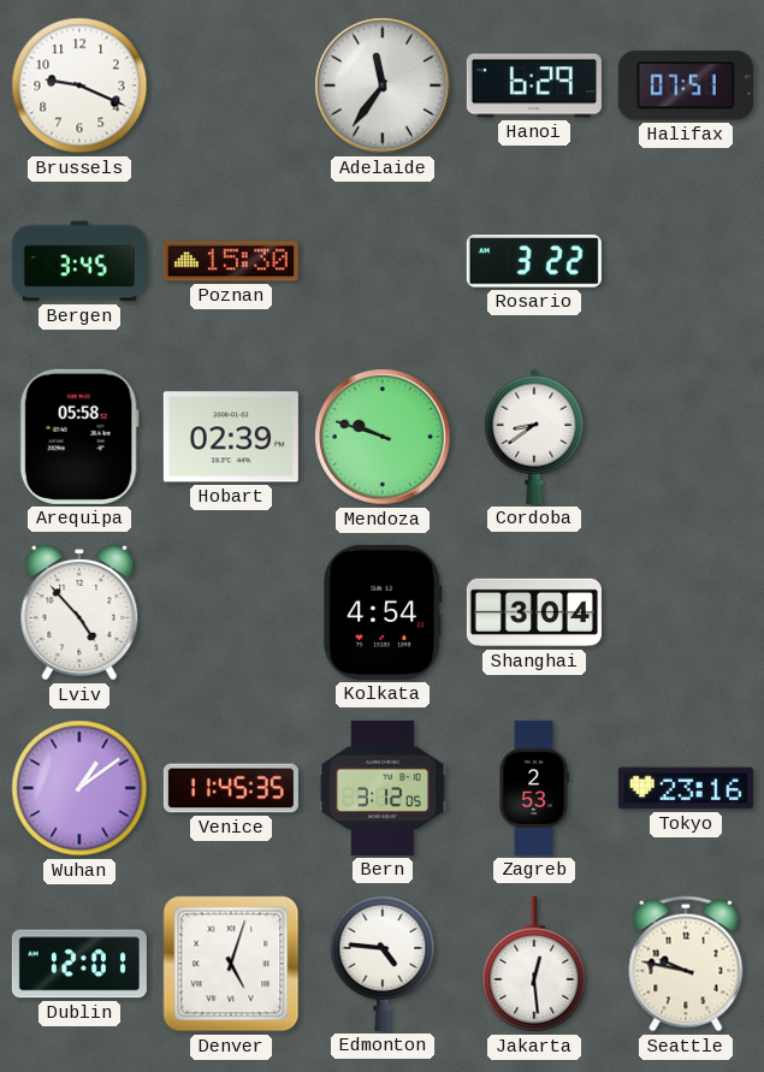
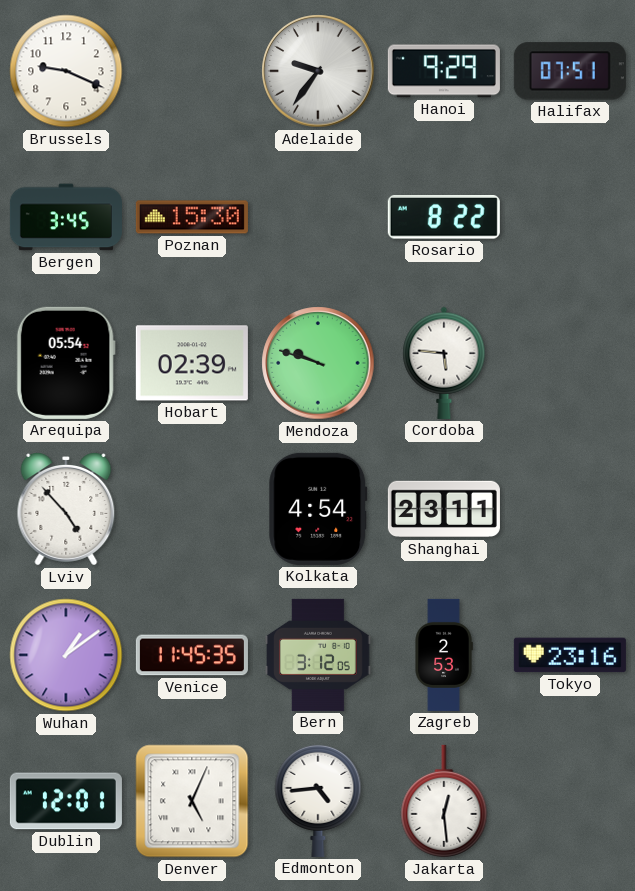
Adelaide: 11:36 -> 9:36
Hanoi: 6:29 -> 9:29
Rosario: 3:22 -> 8:22
Arequipa: 05:58 -> 05:54
Cordoba: 8:39 -> 5:46
Shanghai: 3:04 -> 23:11
Denver: 5:03 -> 5:04
Edmonton: 4:46 -> 4:44
Seattle: 9:47 -> none
